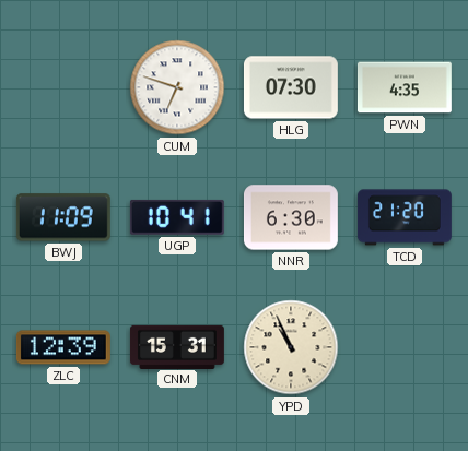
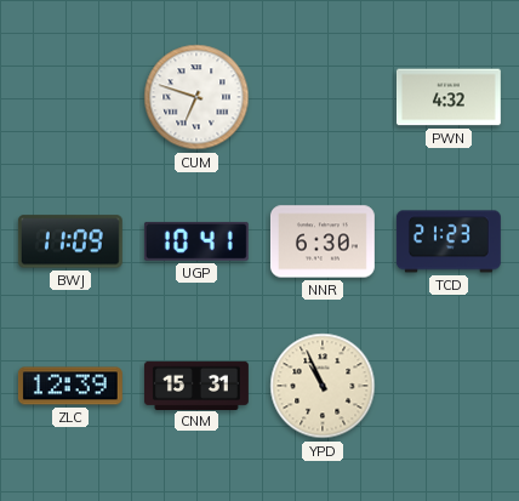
HLG: 07:30 -> none
PWN: 4:35 -> 4:32
TCD: 21:20 -> 21:23
